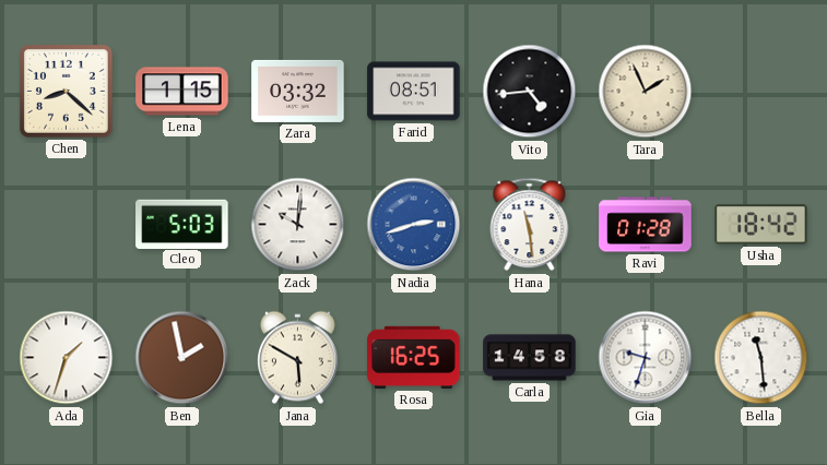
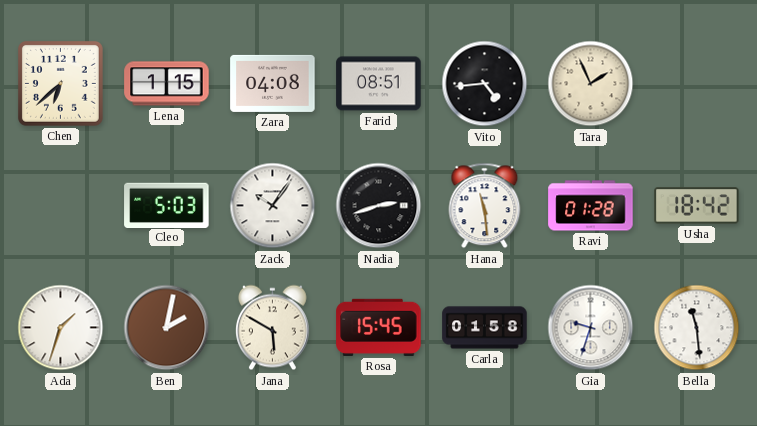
Chen: 8:22 -> 6:38
Zara: 03:32 -> 04:08
Zack: 10:01 -> 10:06
Nadia dial: blue -> black
Ben: 1:58 -> 2:02
Rosa: 16:25 -> 15:45
Carla: 14:58 -> 01:58
